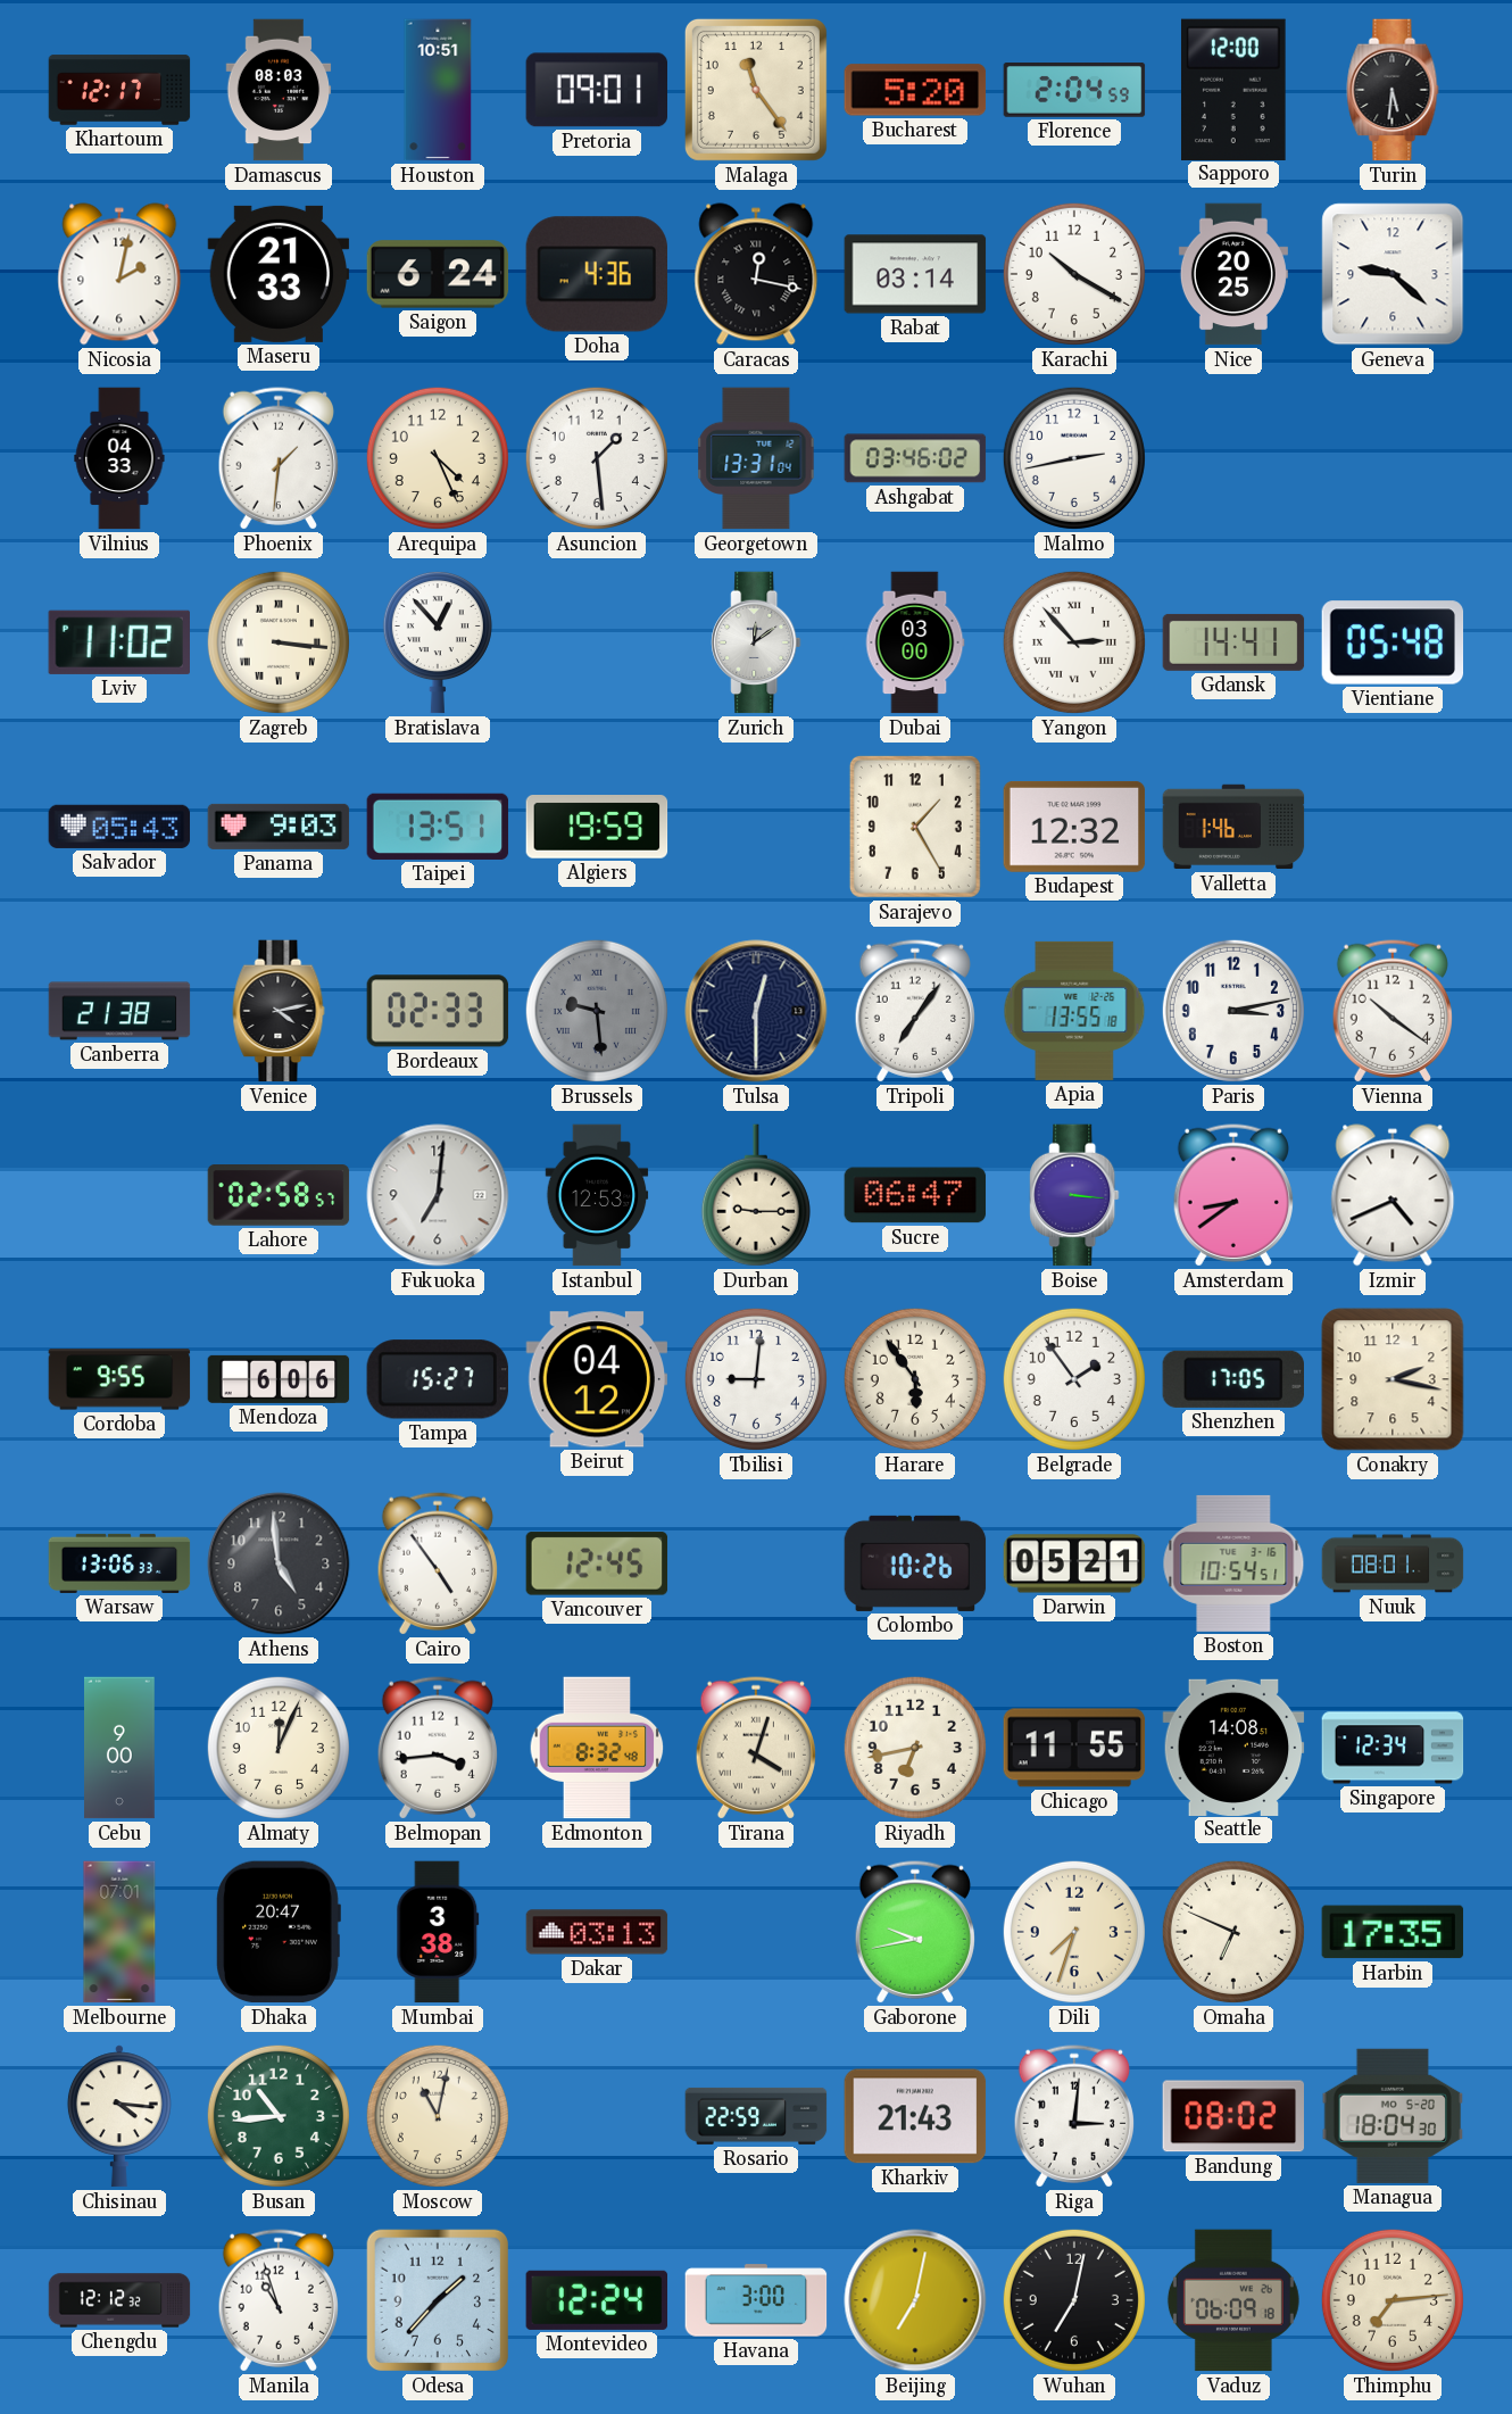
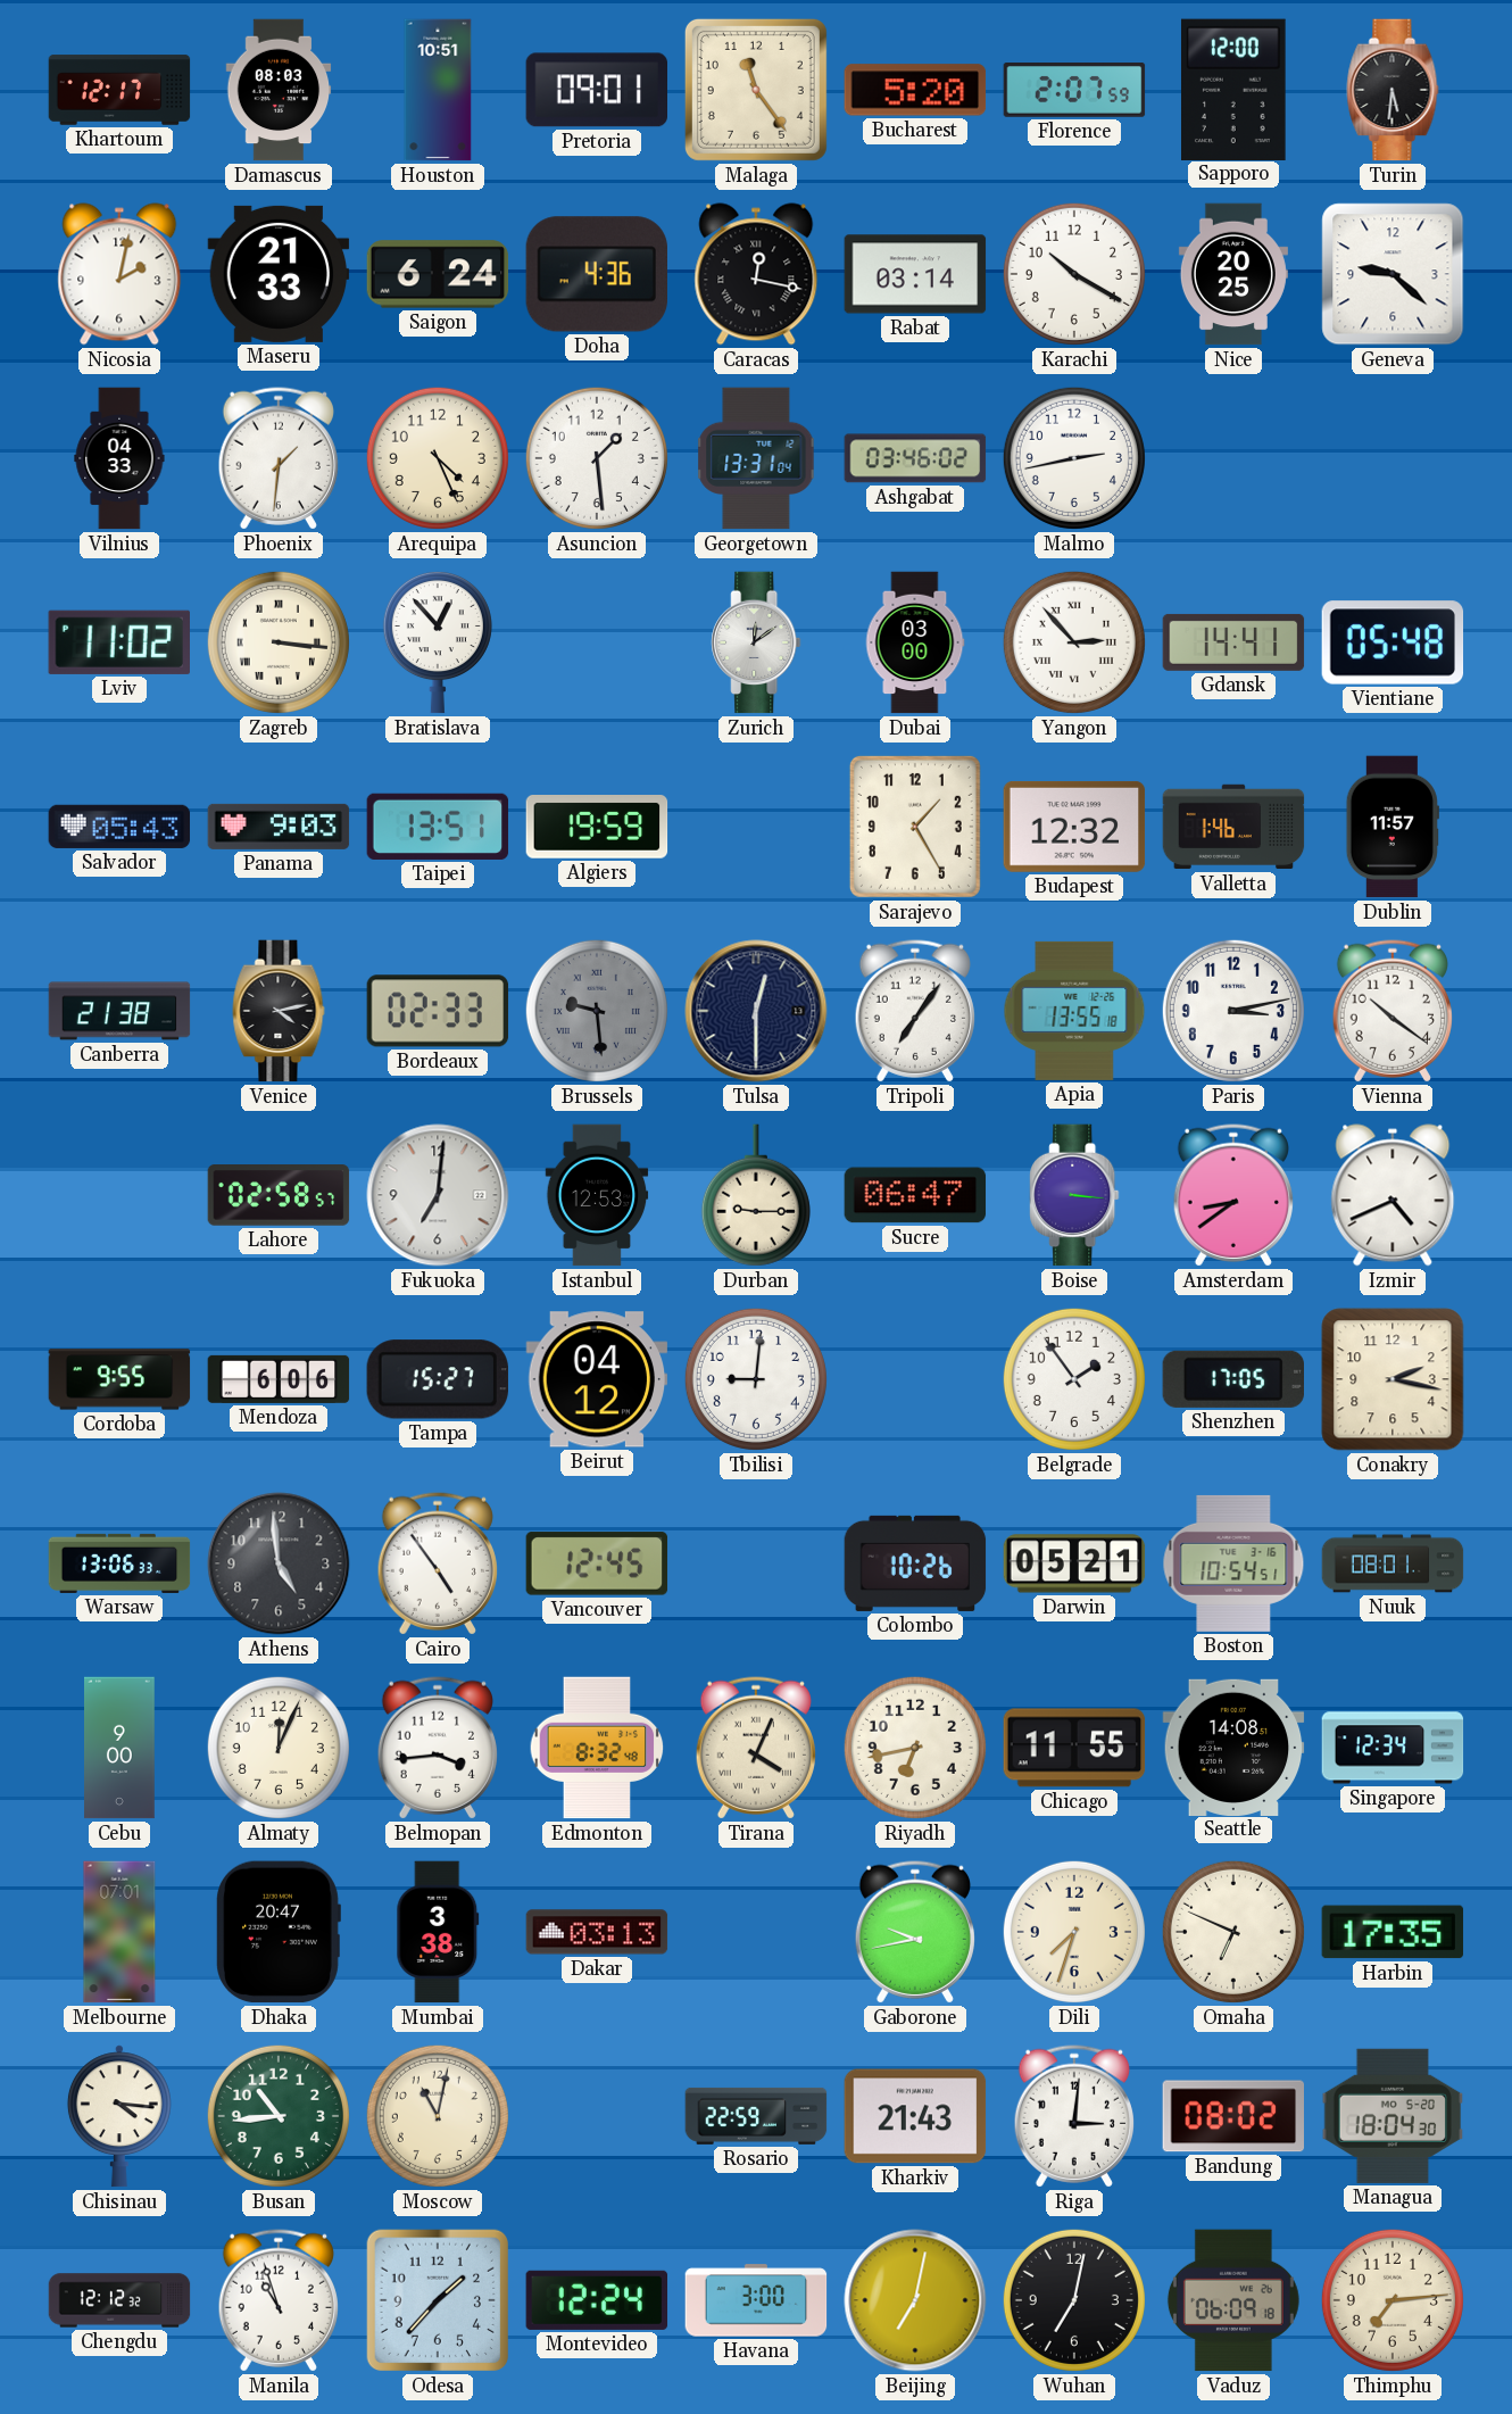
Florence: 2:04 -> 2:07
Dublin: none -> 11:57
Harare: 5:54 -> none
Tirana: 4:03 -> 4:04
